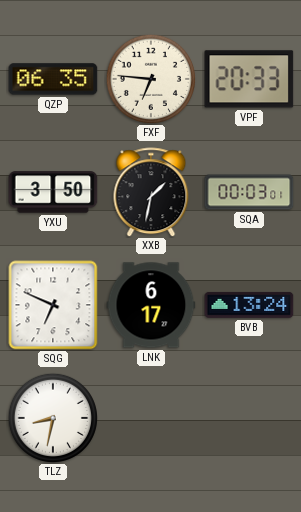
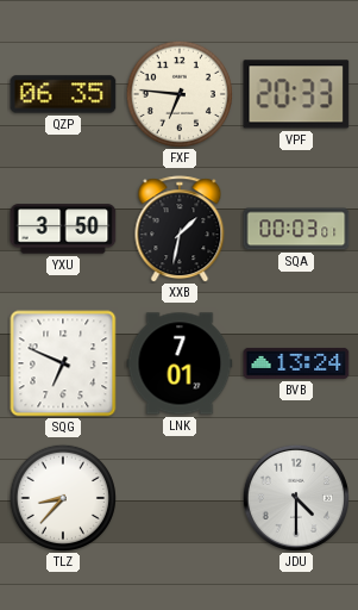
LNK: 6:17 -> 7:01
TLZ: 8:32 -> 8:37
JDU: none -> 4:30
